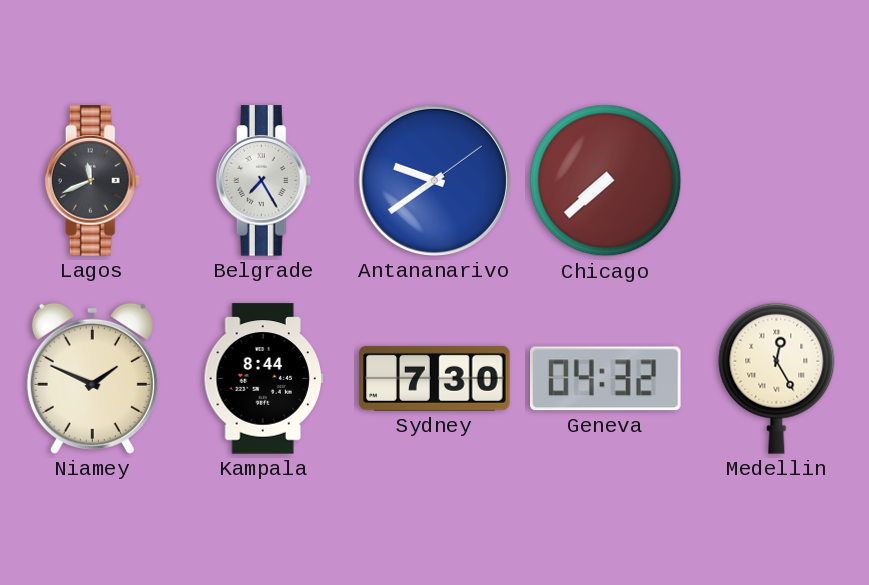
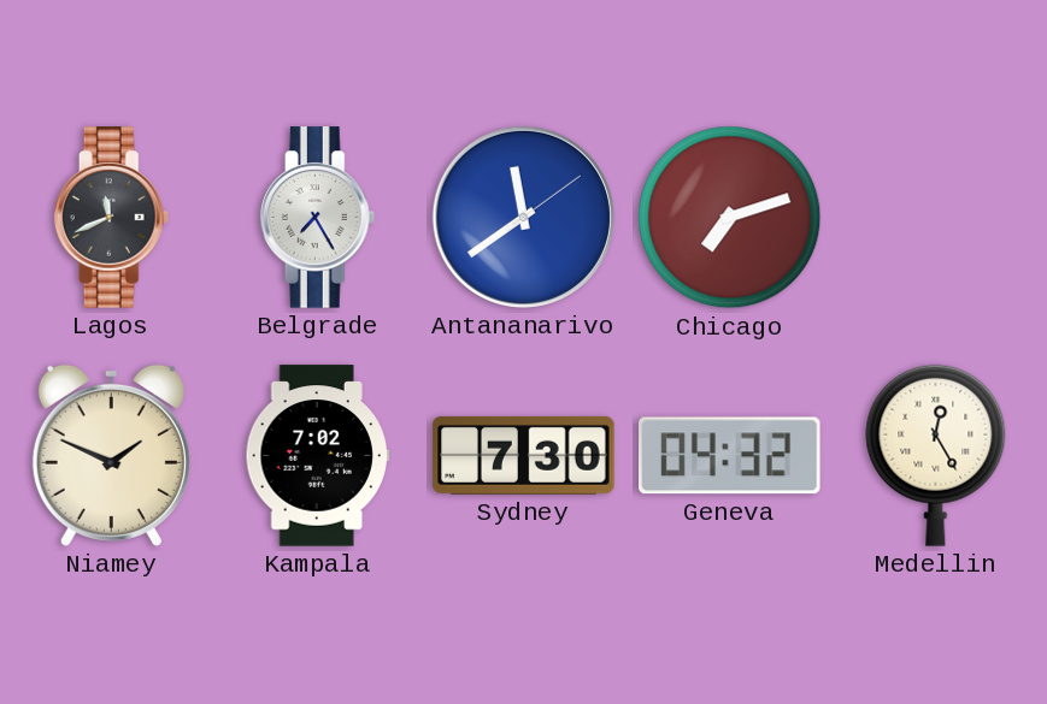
Antananarivo: 9:39 -> 11:39
Chicago: 7:38 -> 7:12
Kampala: 8:44 -> 7:02
